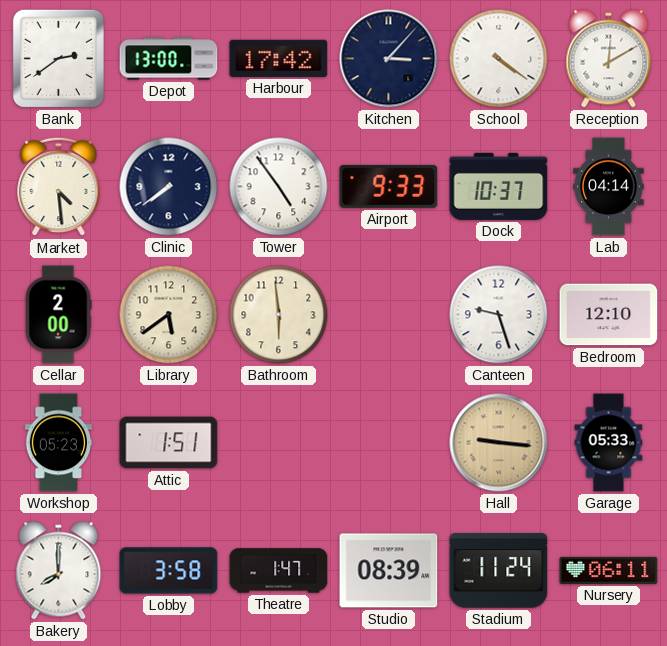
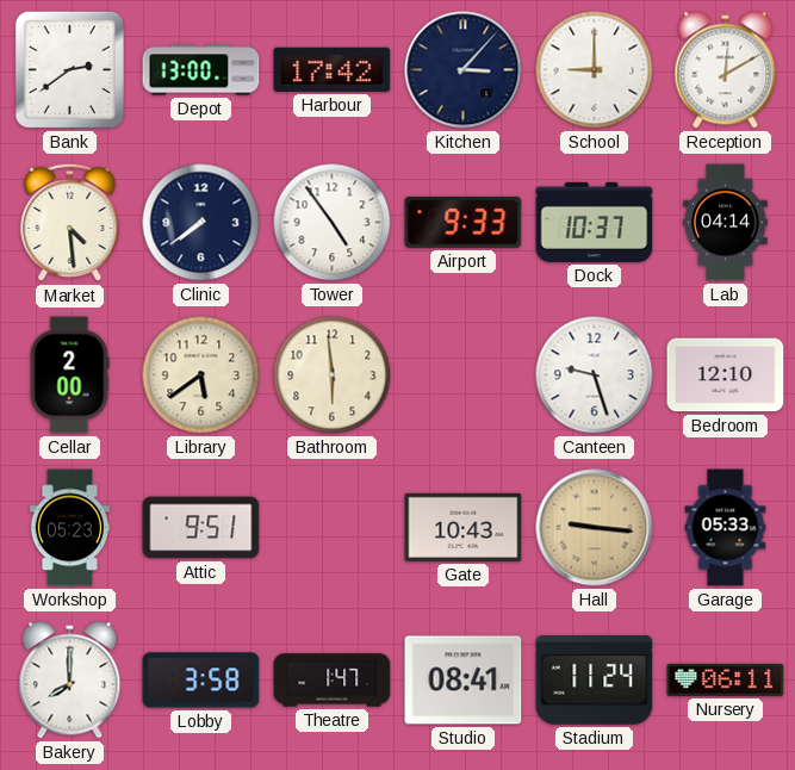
School: 4:21 -> 9:00
Attic: 1:51 -> 9:51
Gate: none -> 10:43
Studio: 08:39 -> 08:41
